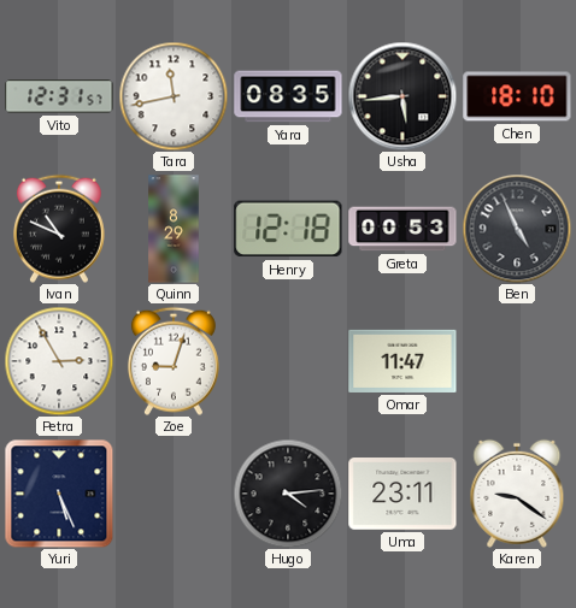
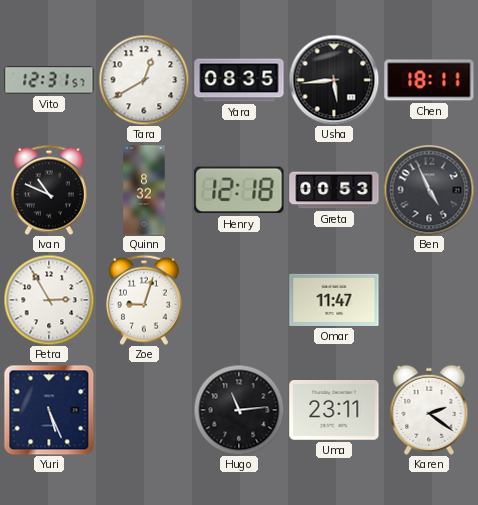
Tara: 11:43 -> 12:40
Chen: 18:10 -> 18:11
Quinn: 8:29 -> 8:32
Hugo: 4:14 -> 11:14
Karen: 9:21 -> 2:21
